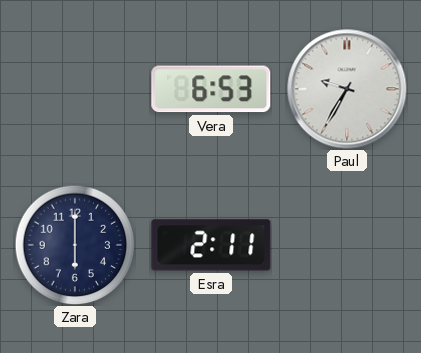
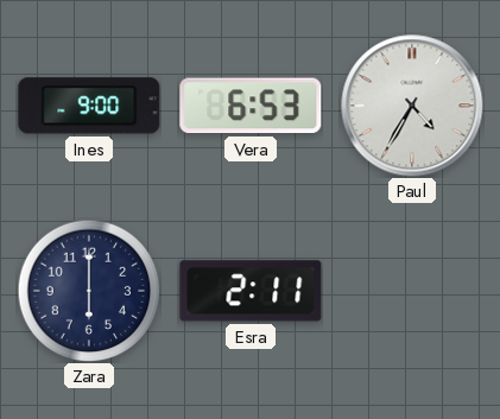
Ines: none -> 9:00
Paul: 9:35 -> 4:35
